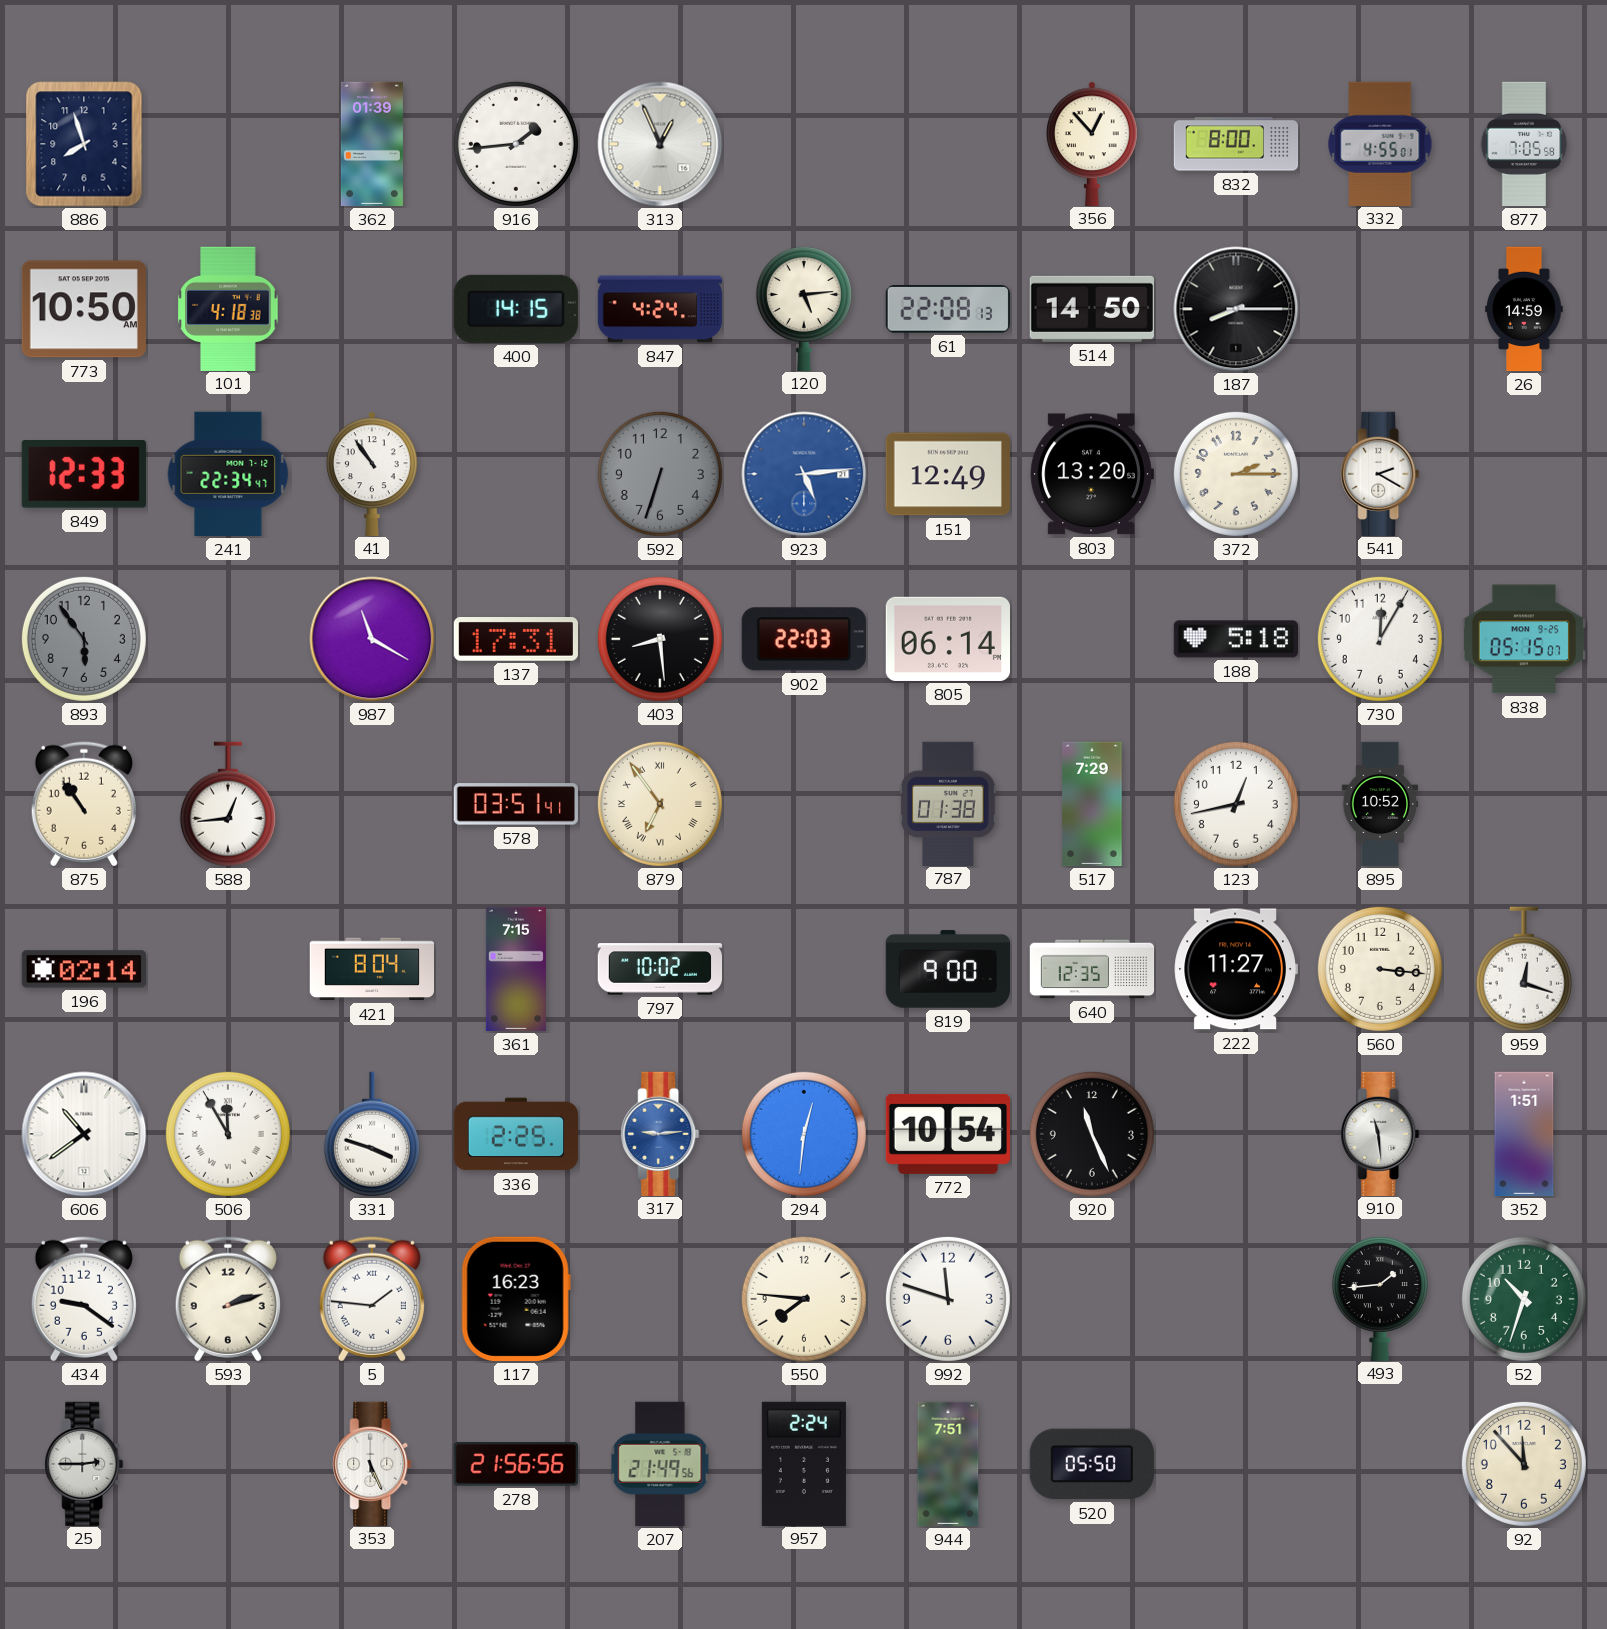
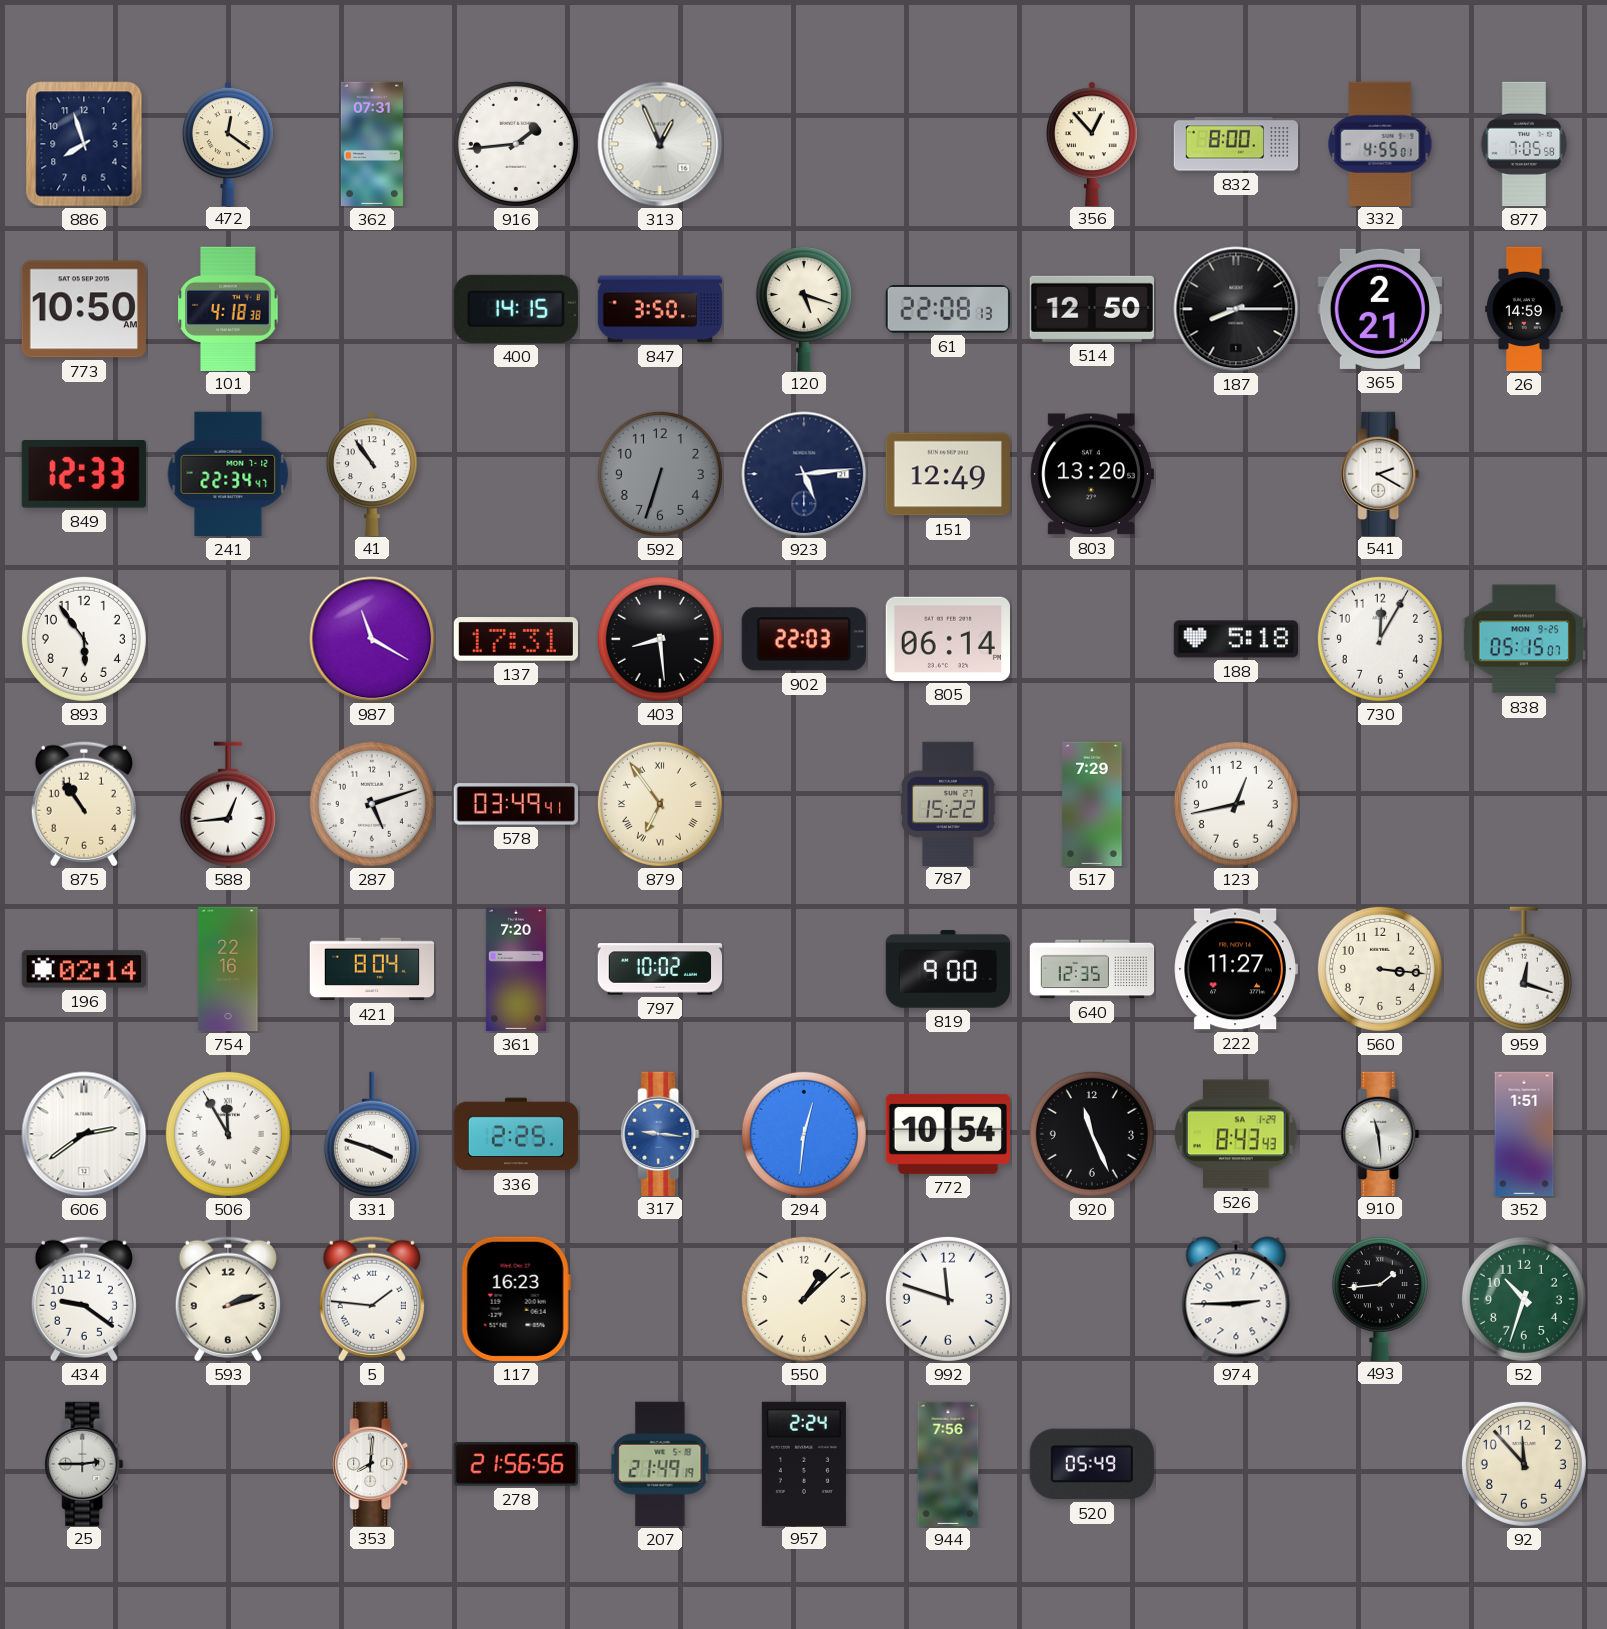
472: none -> 12:21
362: 01:39 -> 07:31
847: 4:24 -> 3:50
120: 5:14 -> 5:18
514: 14:50 -> 12:50
365: none -> 2:21
923 dial: blue -> navy
372: 2:15 -> none
893 dial: grey -> white
287: none -> 5:12
578: 03:51 -> 03:49
787: 01:38 -> 15:22
895: 10:52 -> none
754: none -> 22:16
361: 7:15 -> 7:20
606: 10:39 -> 2:39
317: 9:14 -> 9:16
526: none -> 8:43
550: 7:46 -> 1:08
974: none -> 2:45
353: 5:26 -> 8:01
207: 21:49:56 -> 21:49:19
944: 7:51 -> 7:56
520: 05:50 -> 05:49
